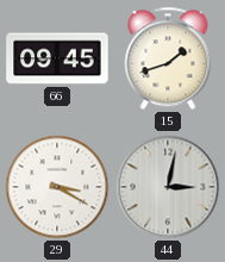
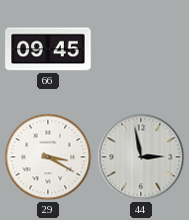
15: 1:42 -> none
44: 3:02 -> 2:58
